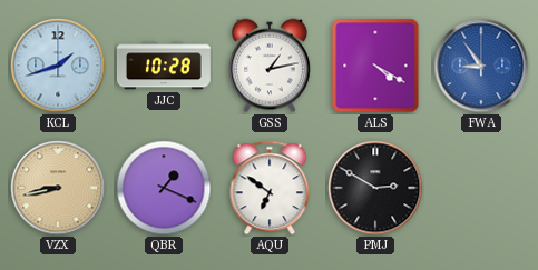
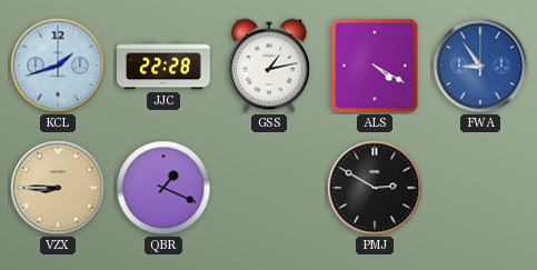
JJC: 10:28 -> 22:28
VZX: 8:43 -> 8:45
AQU: 6:51 -> none
